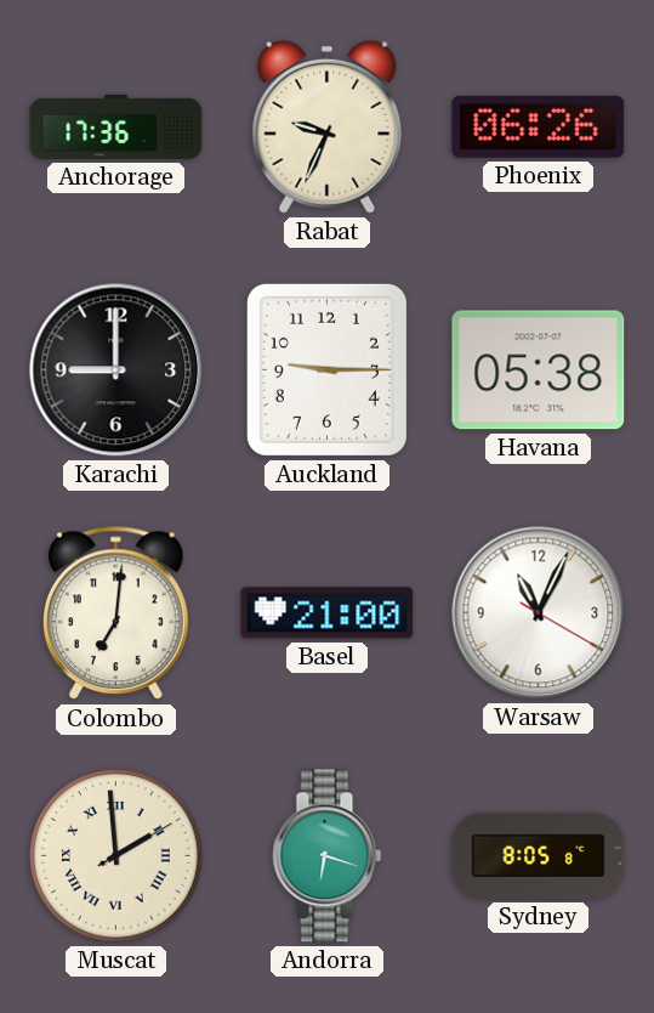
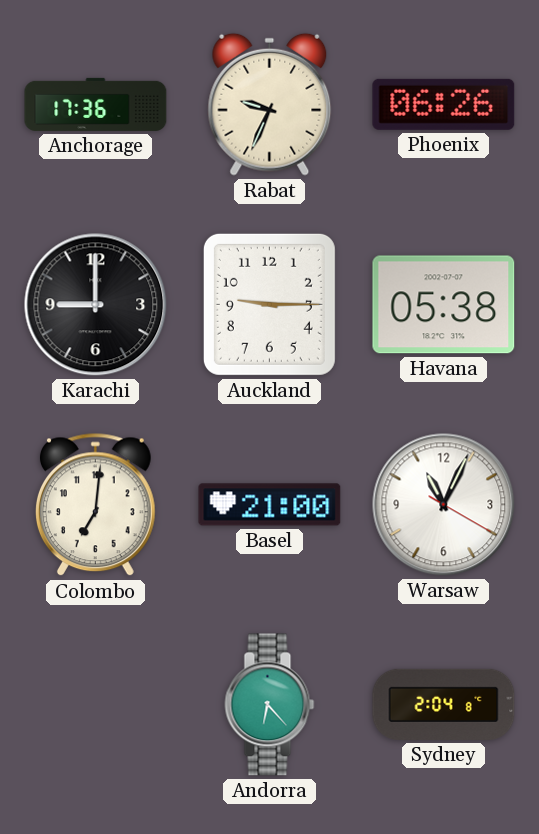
Muscat: 1:59 -> none
Andorra: 6:18 -> 6:23
Sydney: 8:05 -> 2:04
